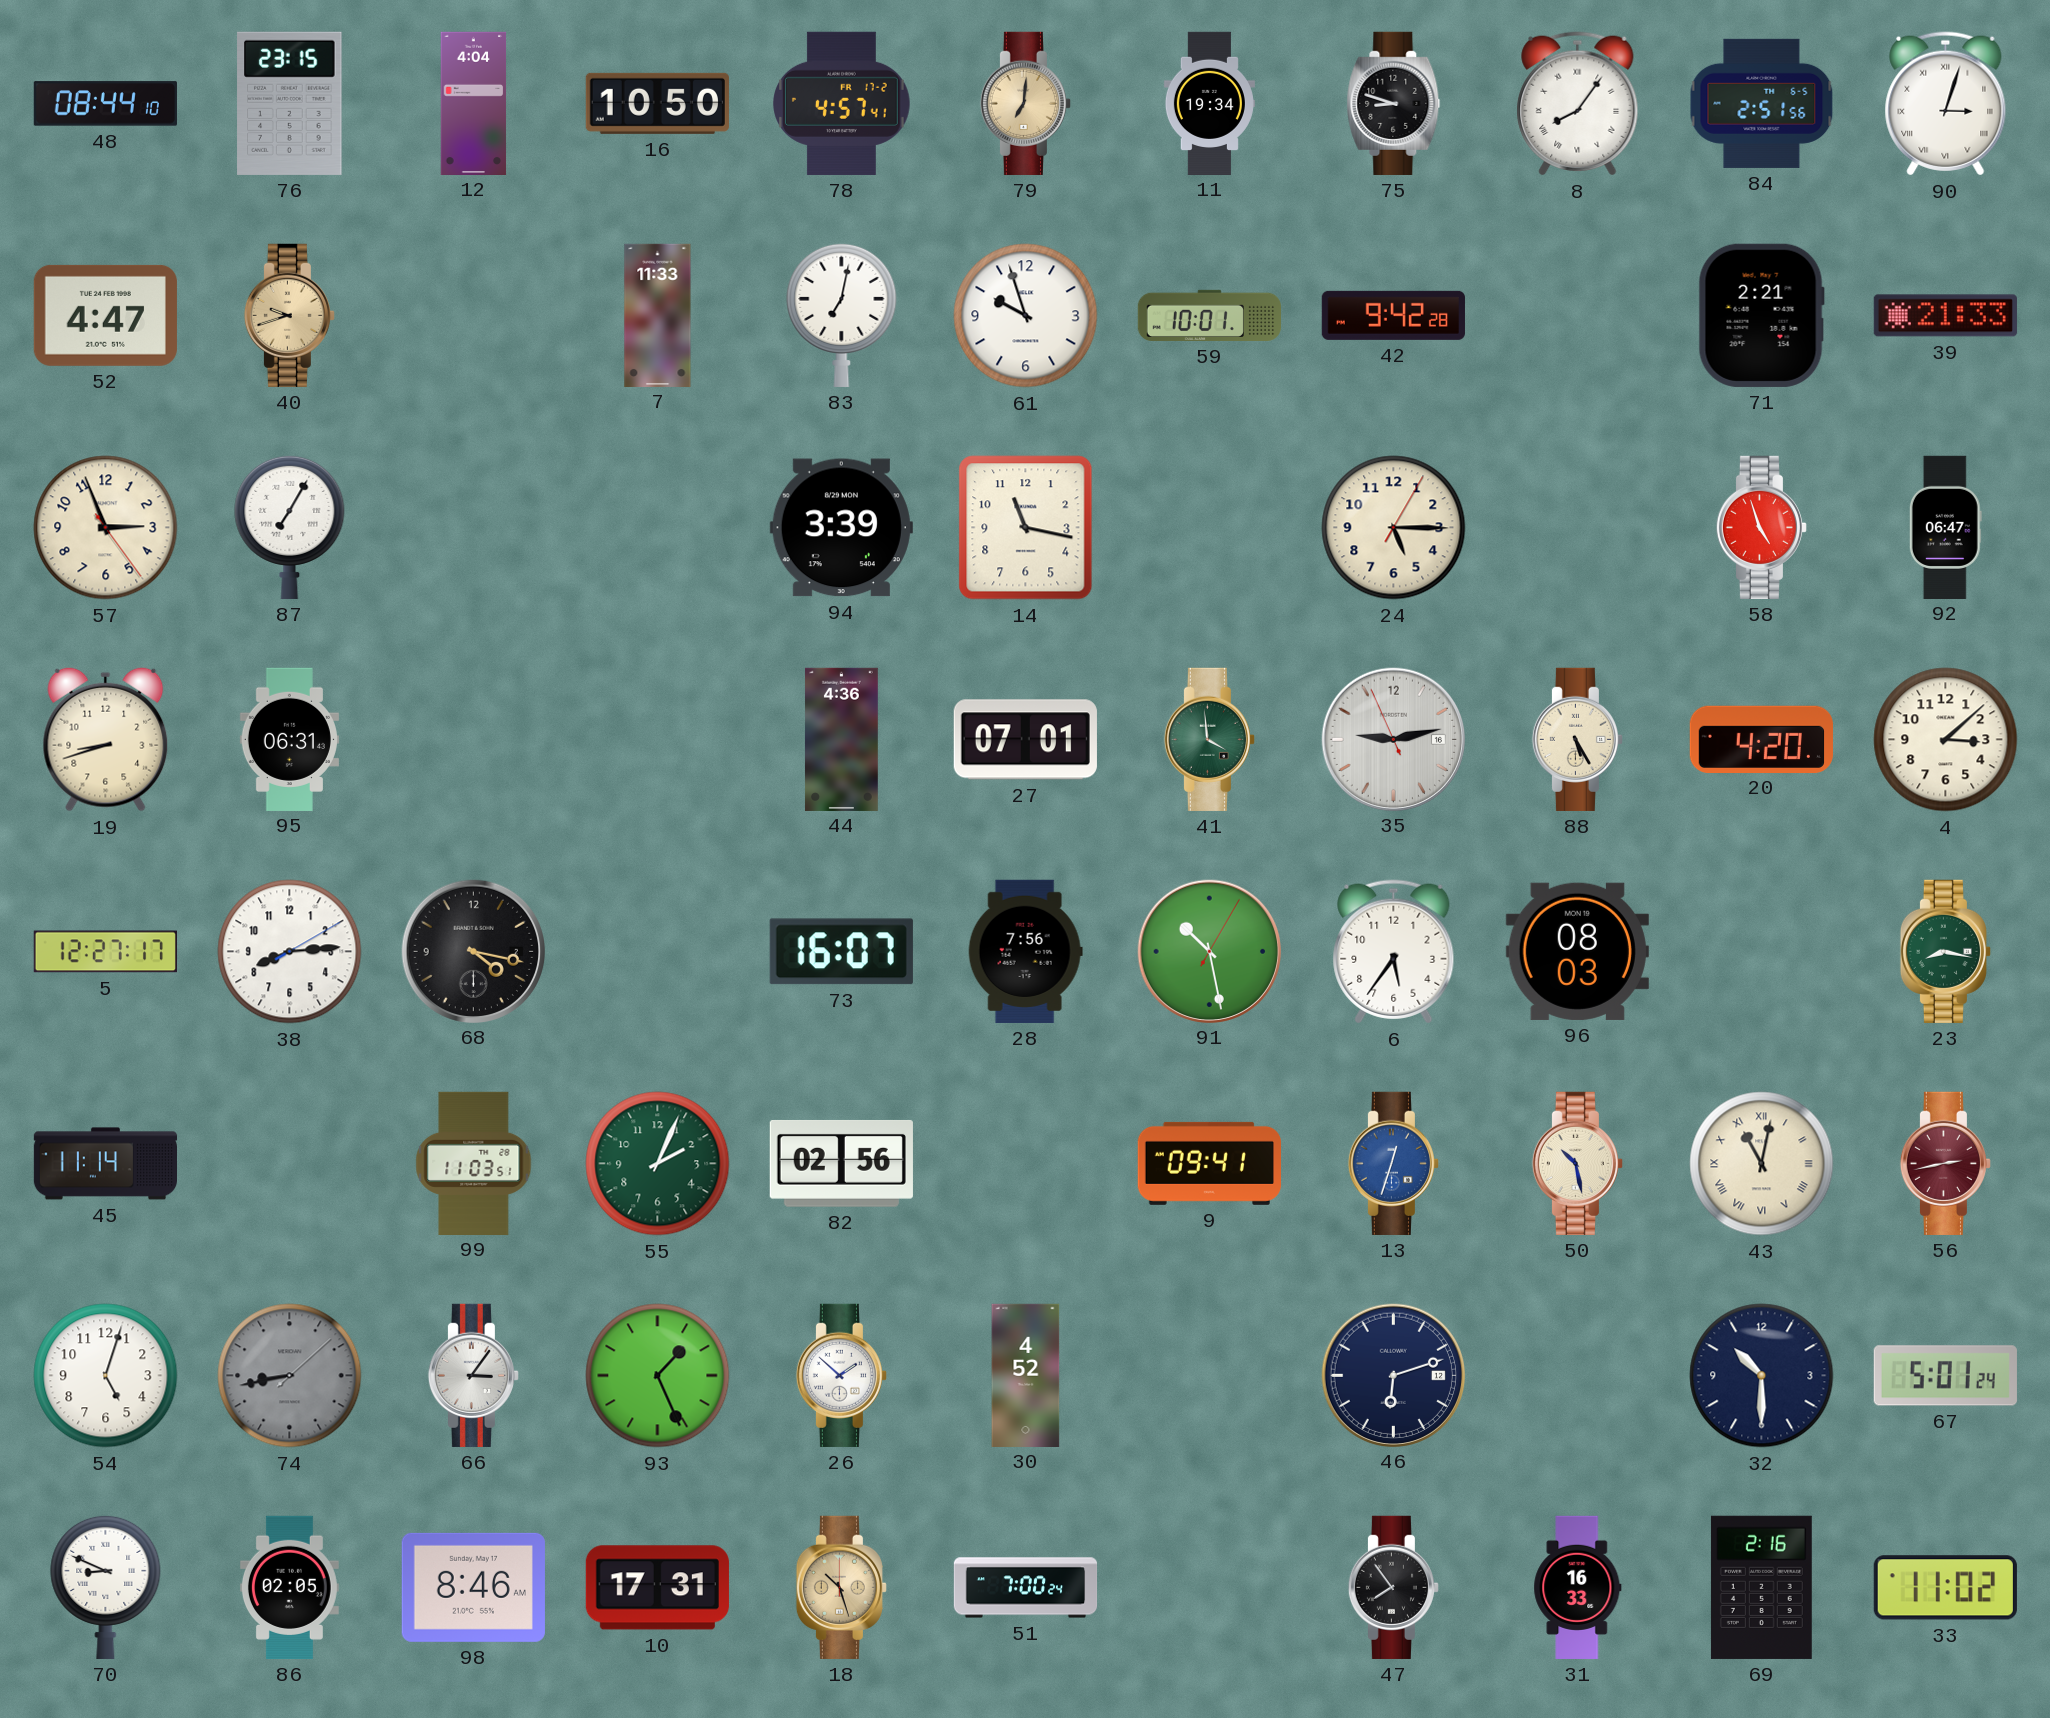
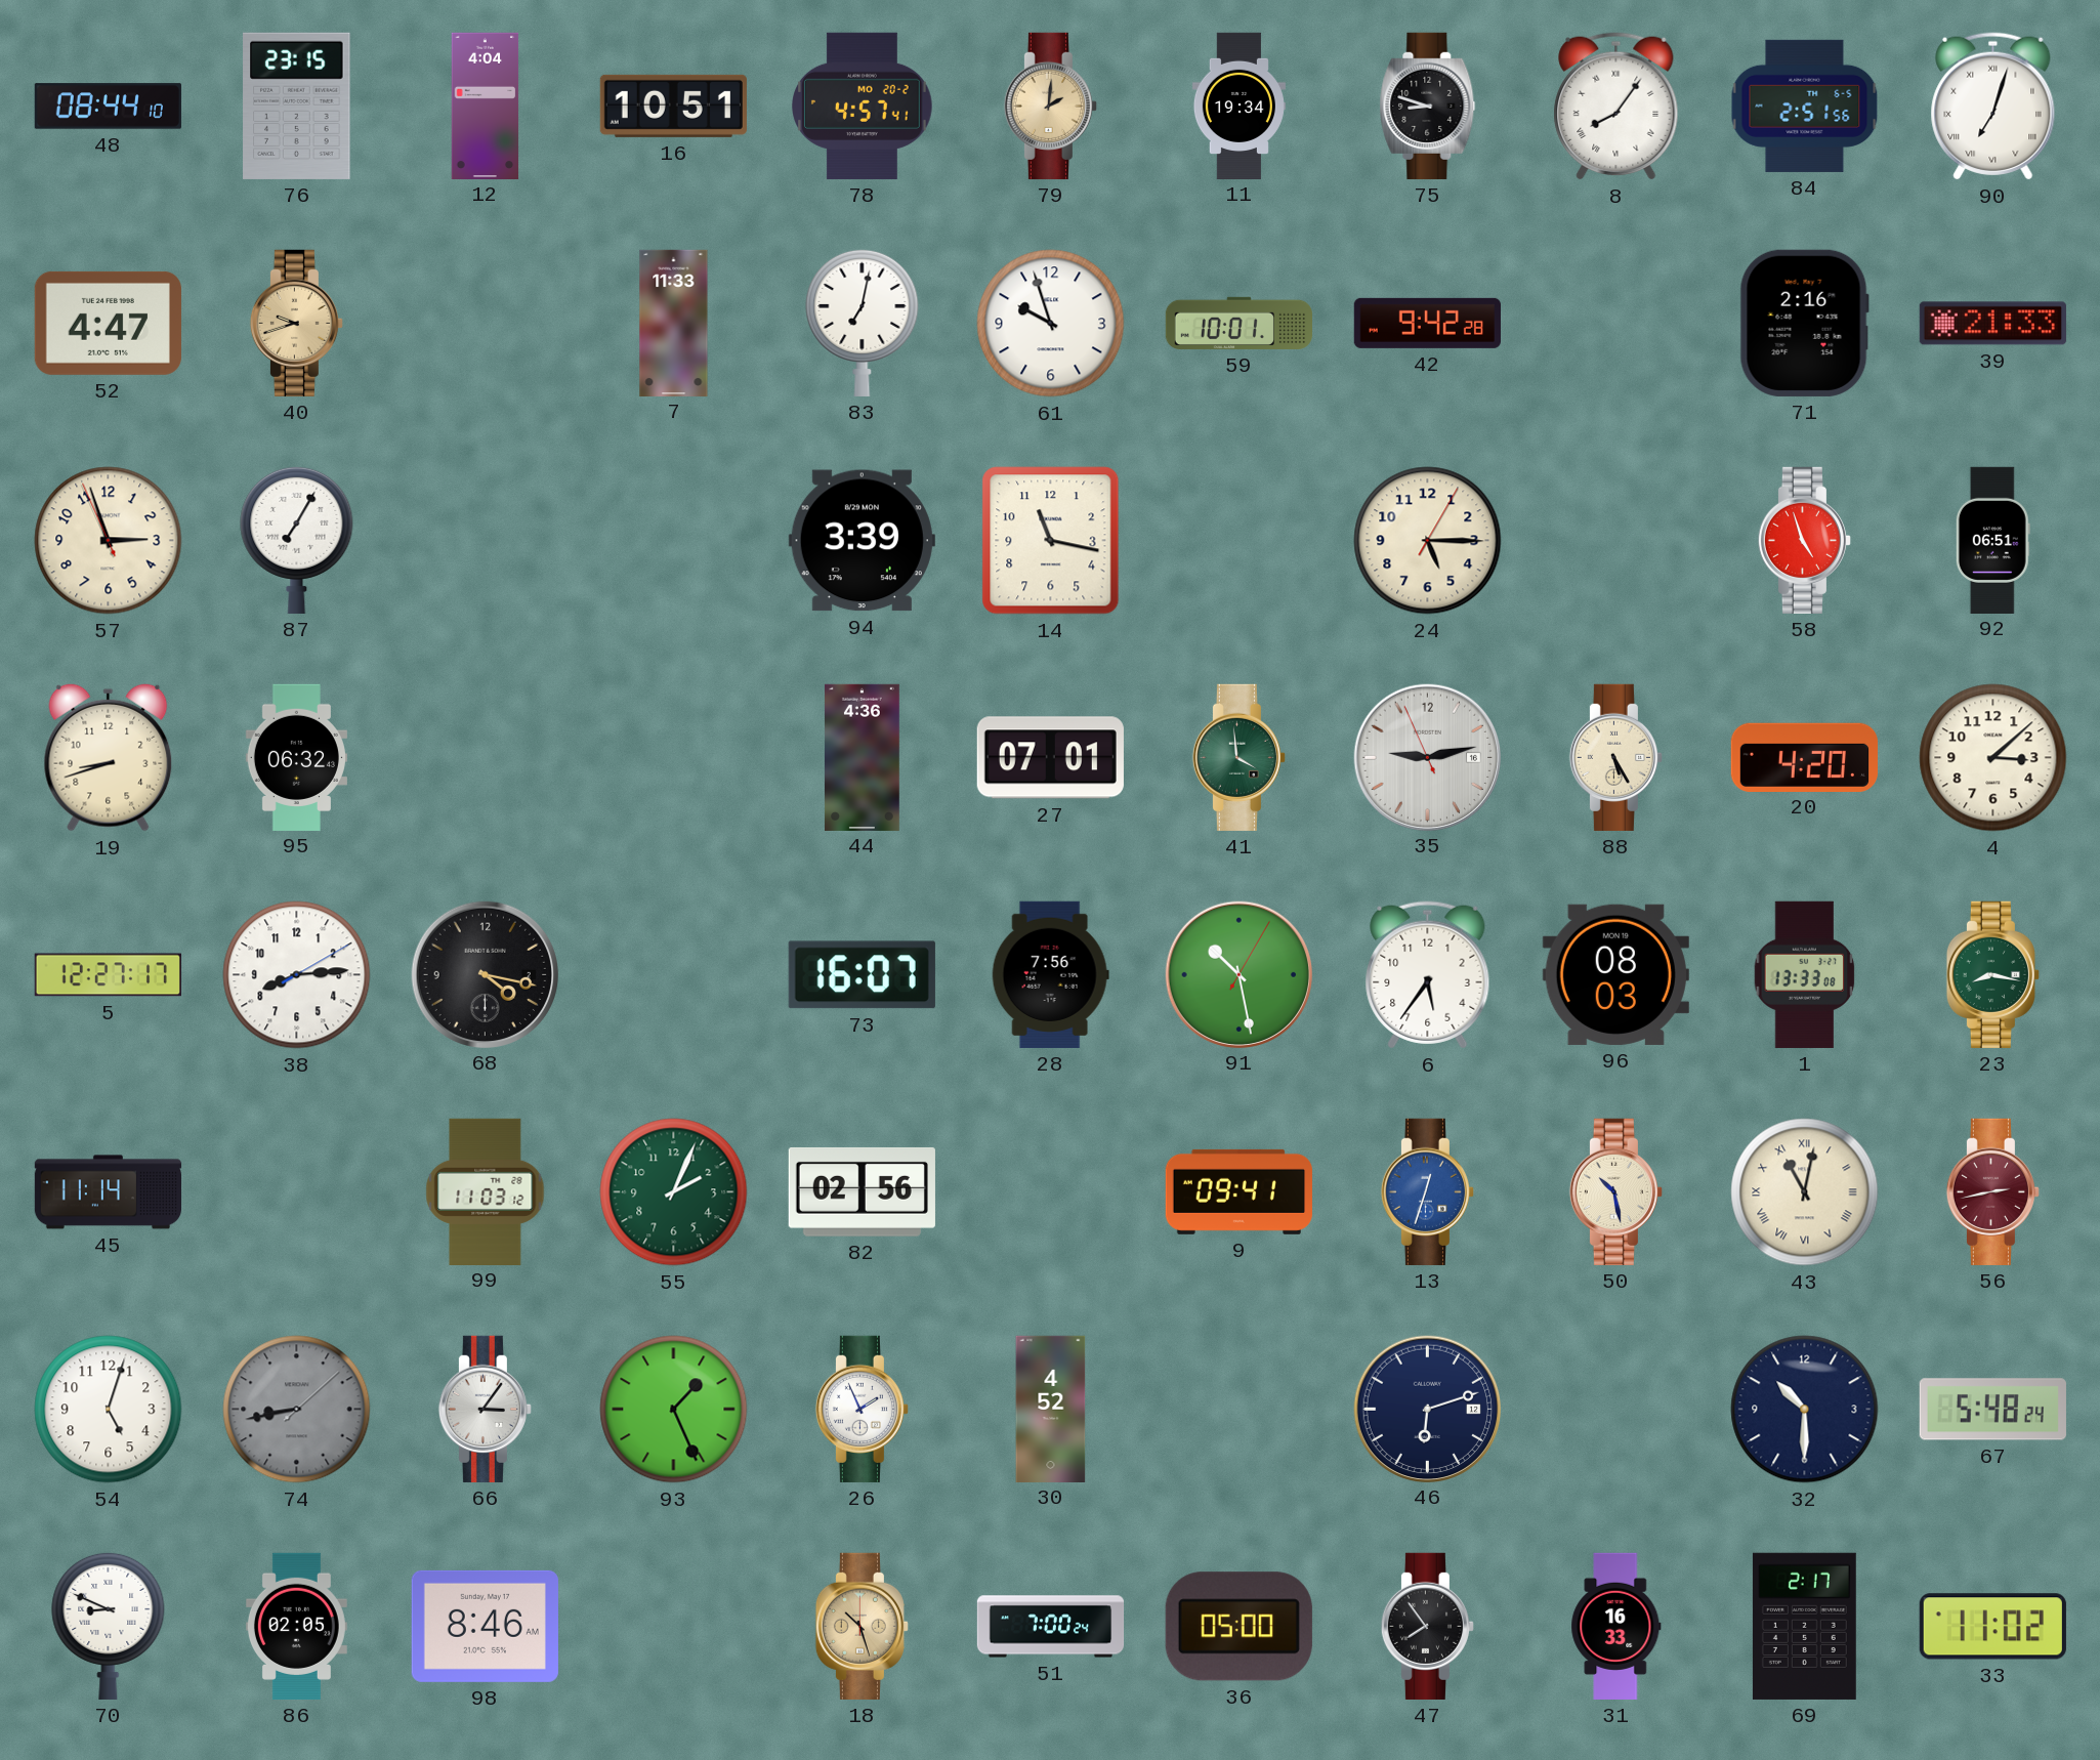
16: 10:50 -> 10:51
78 date: FR 17-2 -> MO 20-2
79: 7:01 -> 2:01
90: 3:03 -> 7:03
71: 2:21 -> 2:16
57: 2:56:24 -> 2:56:56
92: 06:47 -> 06:51
95: 06:31 -> 06:32
1: none -> 13:33
99: 11:03:51 -> 11:03:12
26: 1:52 -> 1:56
67: 5:01 -> 5:48
10: 17:31 -> none
36: none -> 05:00
69: 2:16 -> 2:17
